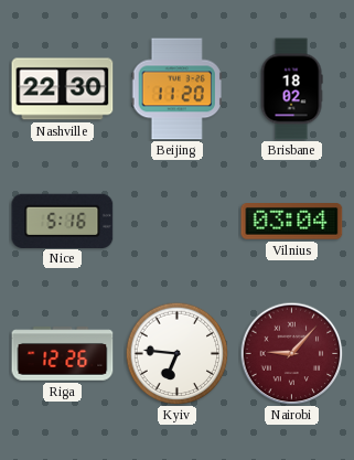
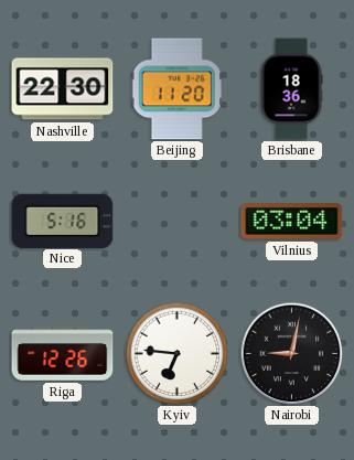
Brisbane: 18:02 -> 18:36
Nairobi: 9:07 -> 9:02
Nairobi dial: burgundy -> black
